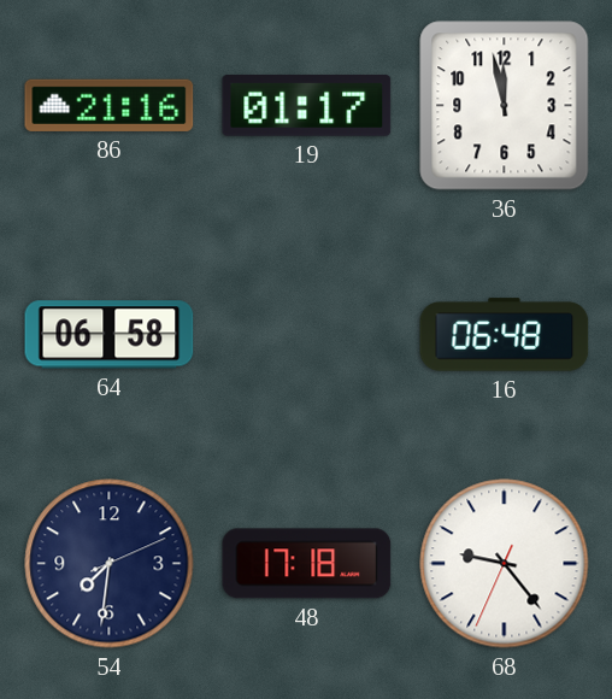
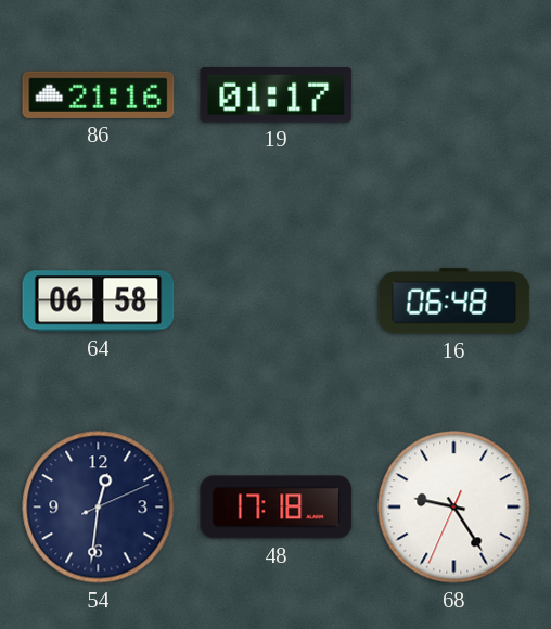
36: 11:58 -> none
54: 7:31 -> 12:31
68: 9:23 -> 9:24
